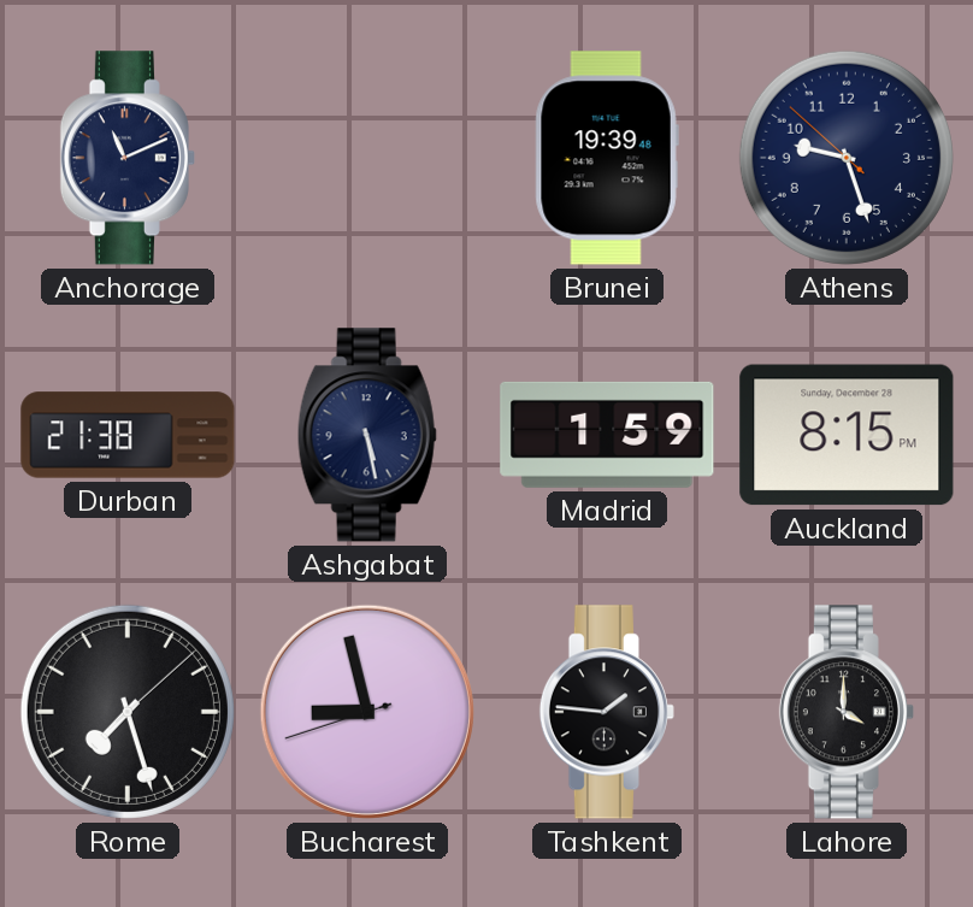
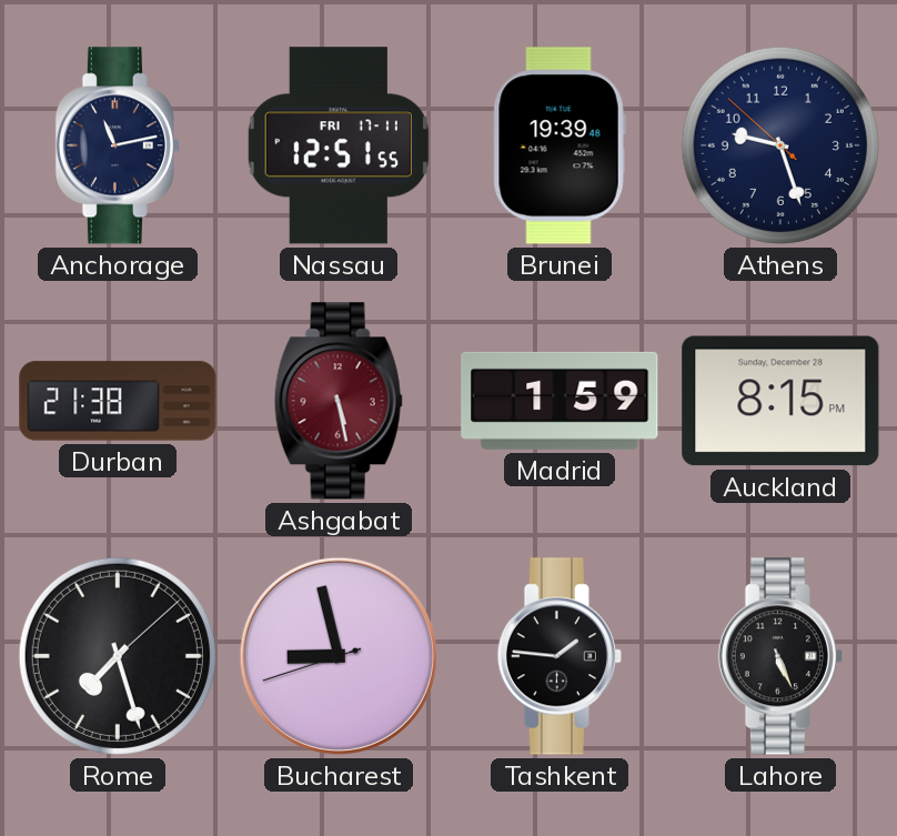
Anchorage: 11:11 -> 11:13
Nassau: none -> 12:51
Ashgabat dial: navy -> burgundy
Lahore: 4:00 -> 5:26
